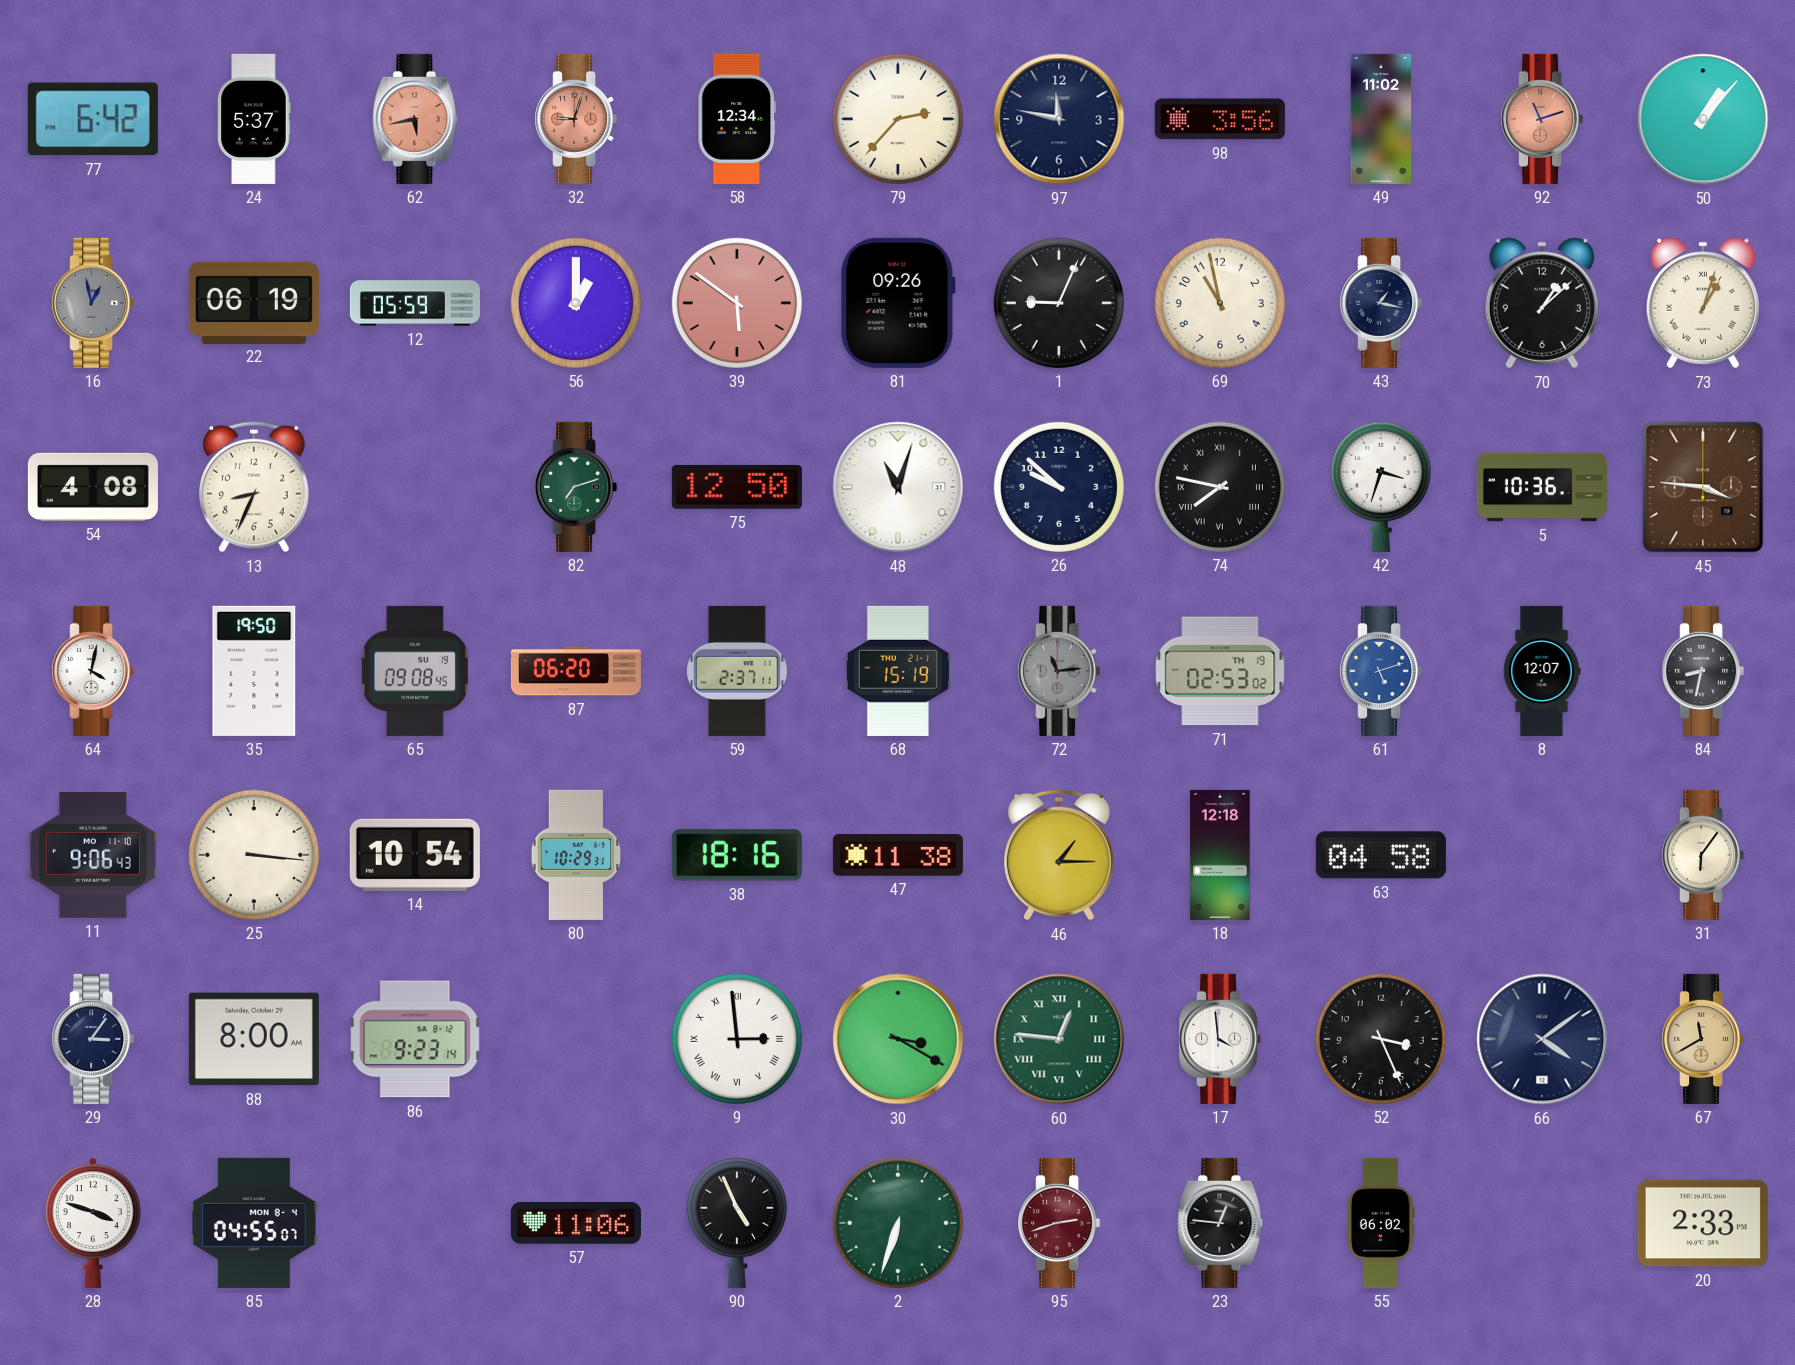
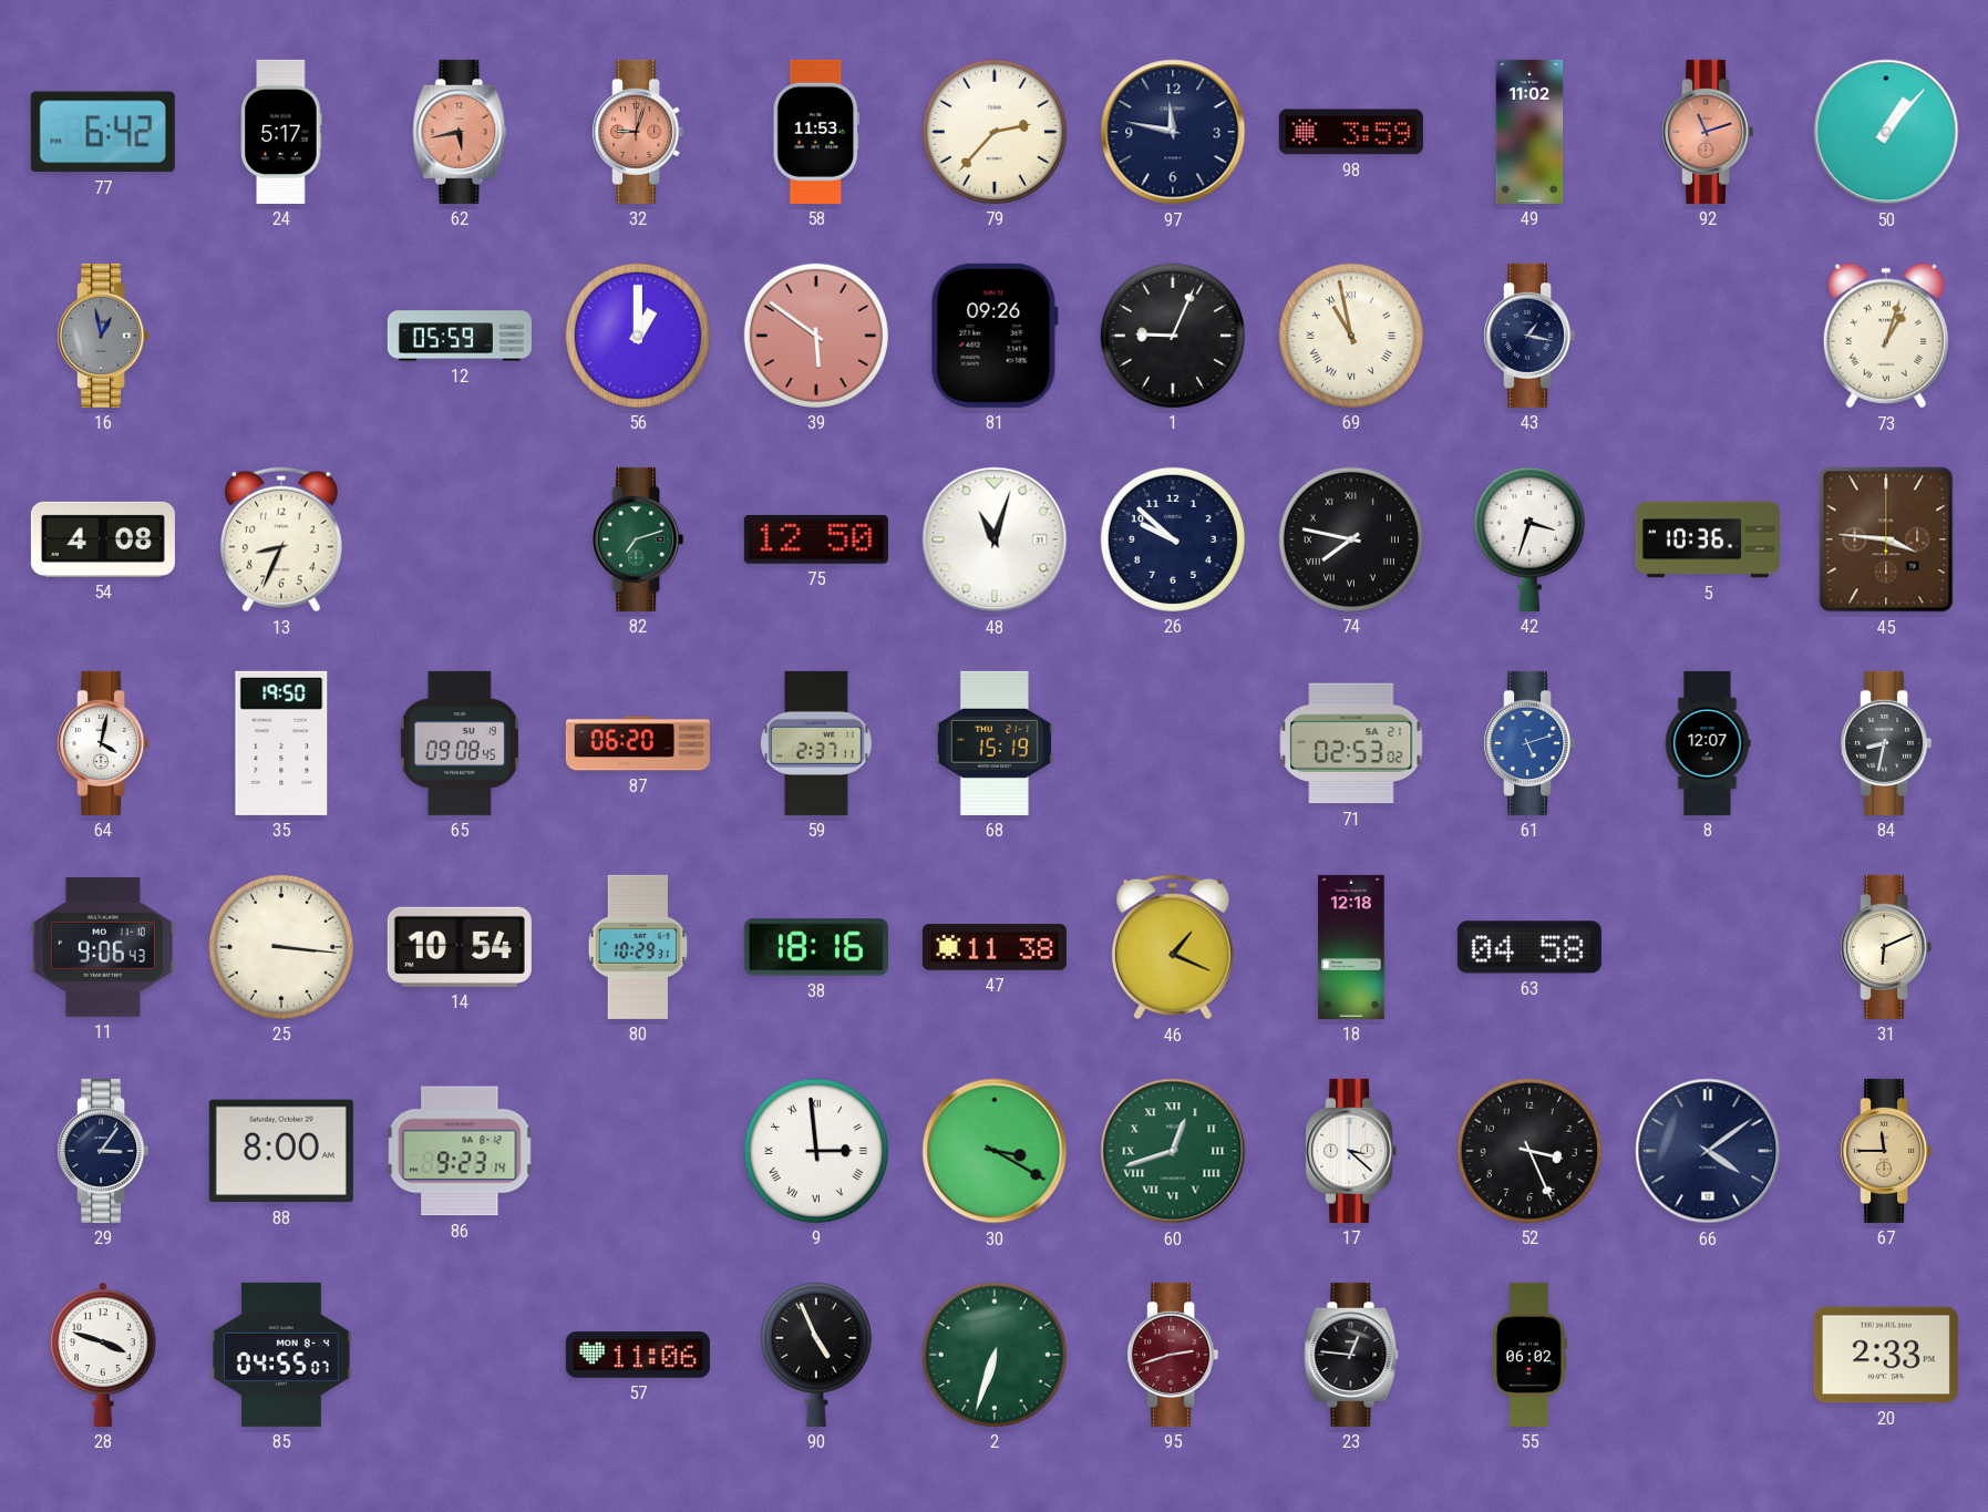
24: 5:37 -> 5:17
58: 12:34 -> 11:53
98: 3:56 -> 3:59
22: 06:19 -> none
69 numerals: Arabic -> Roman
70: 1:08 -> none
72: 11:14 -> none
71 date: TH 19 -> SA 21
46: 1:15 -> 1:19
31: 6:06 -> 6:11
60: 12:46 -> 12:42
17: 3:59 -> 3:22
67: 11:40 -> 11:45
